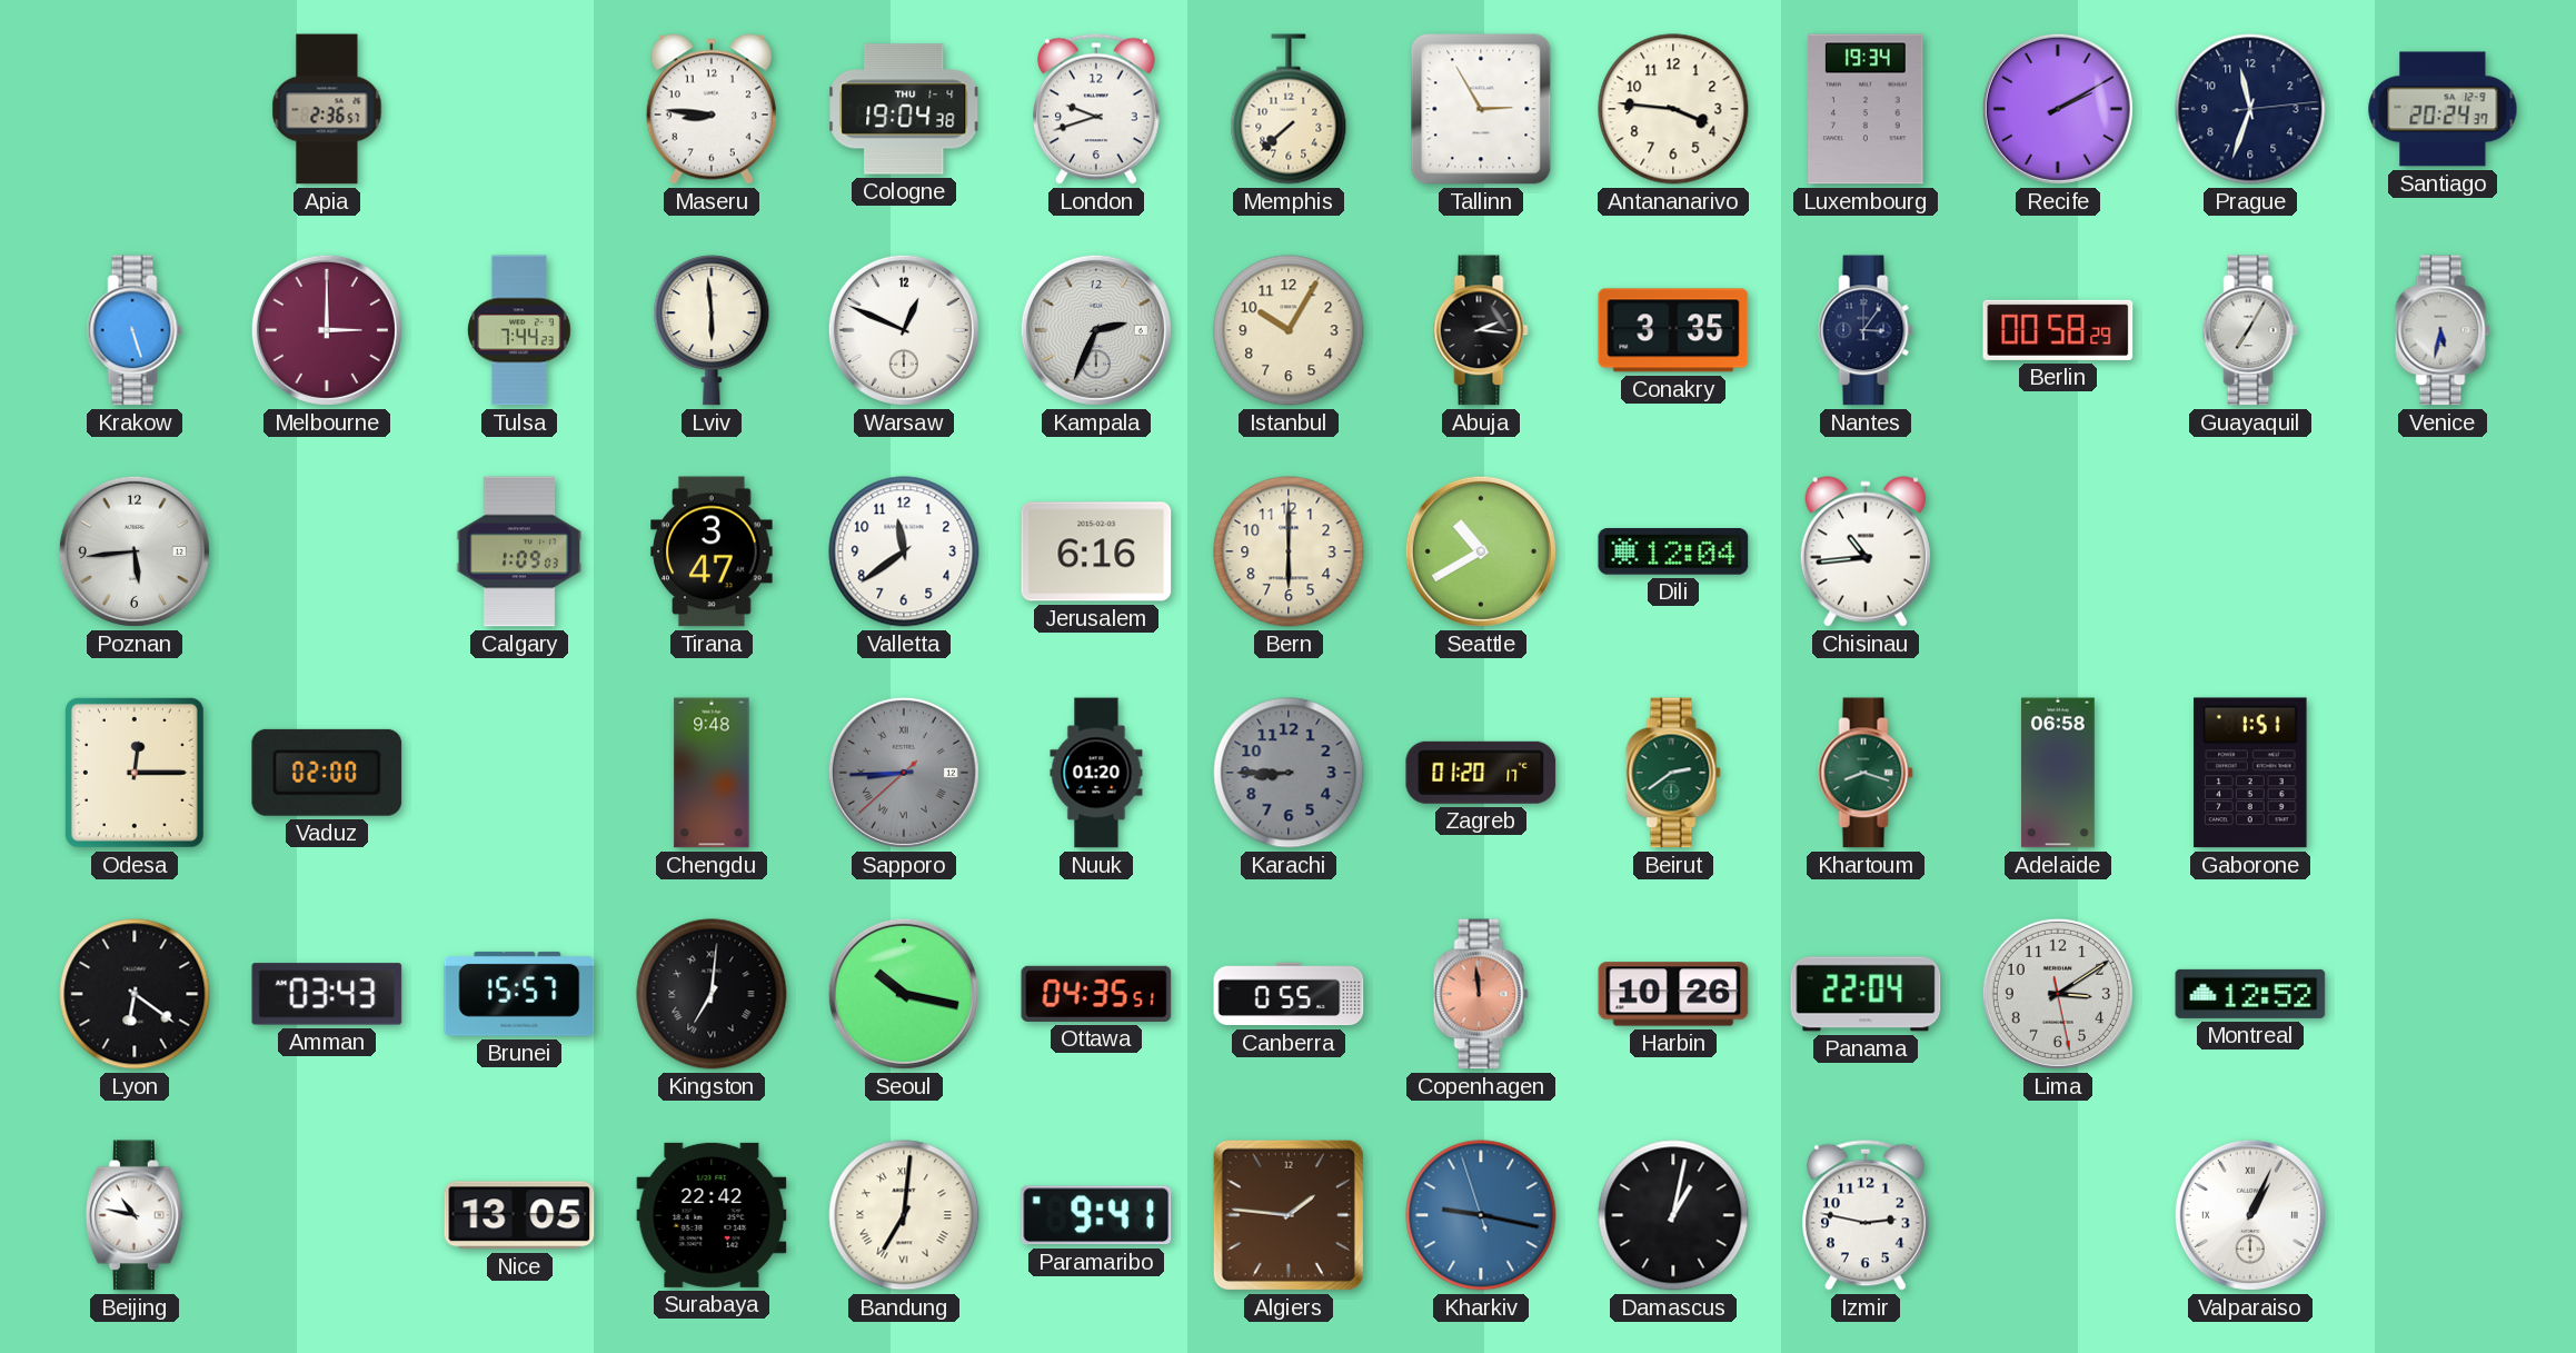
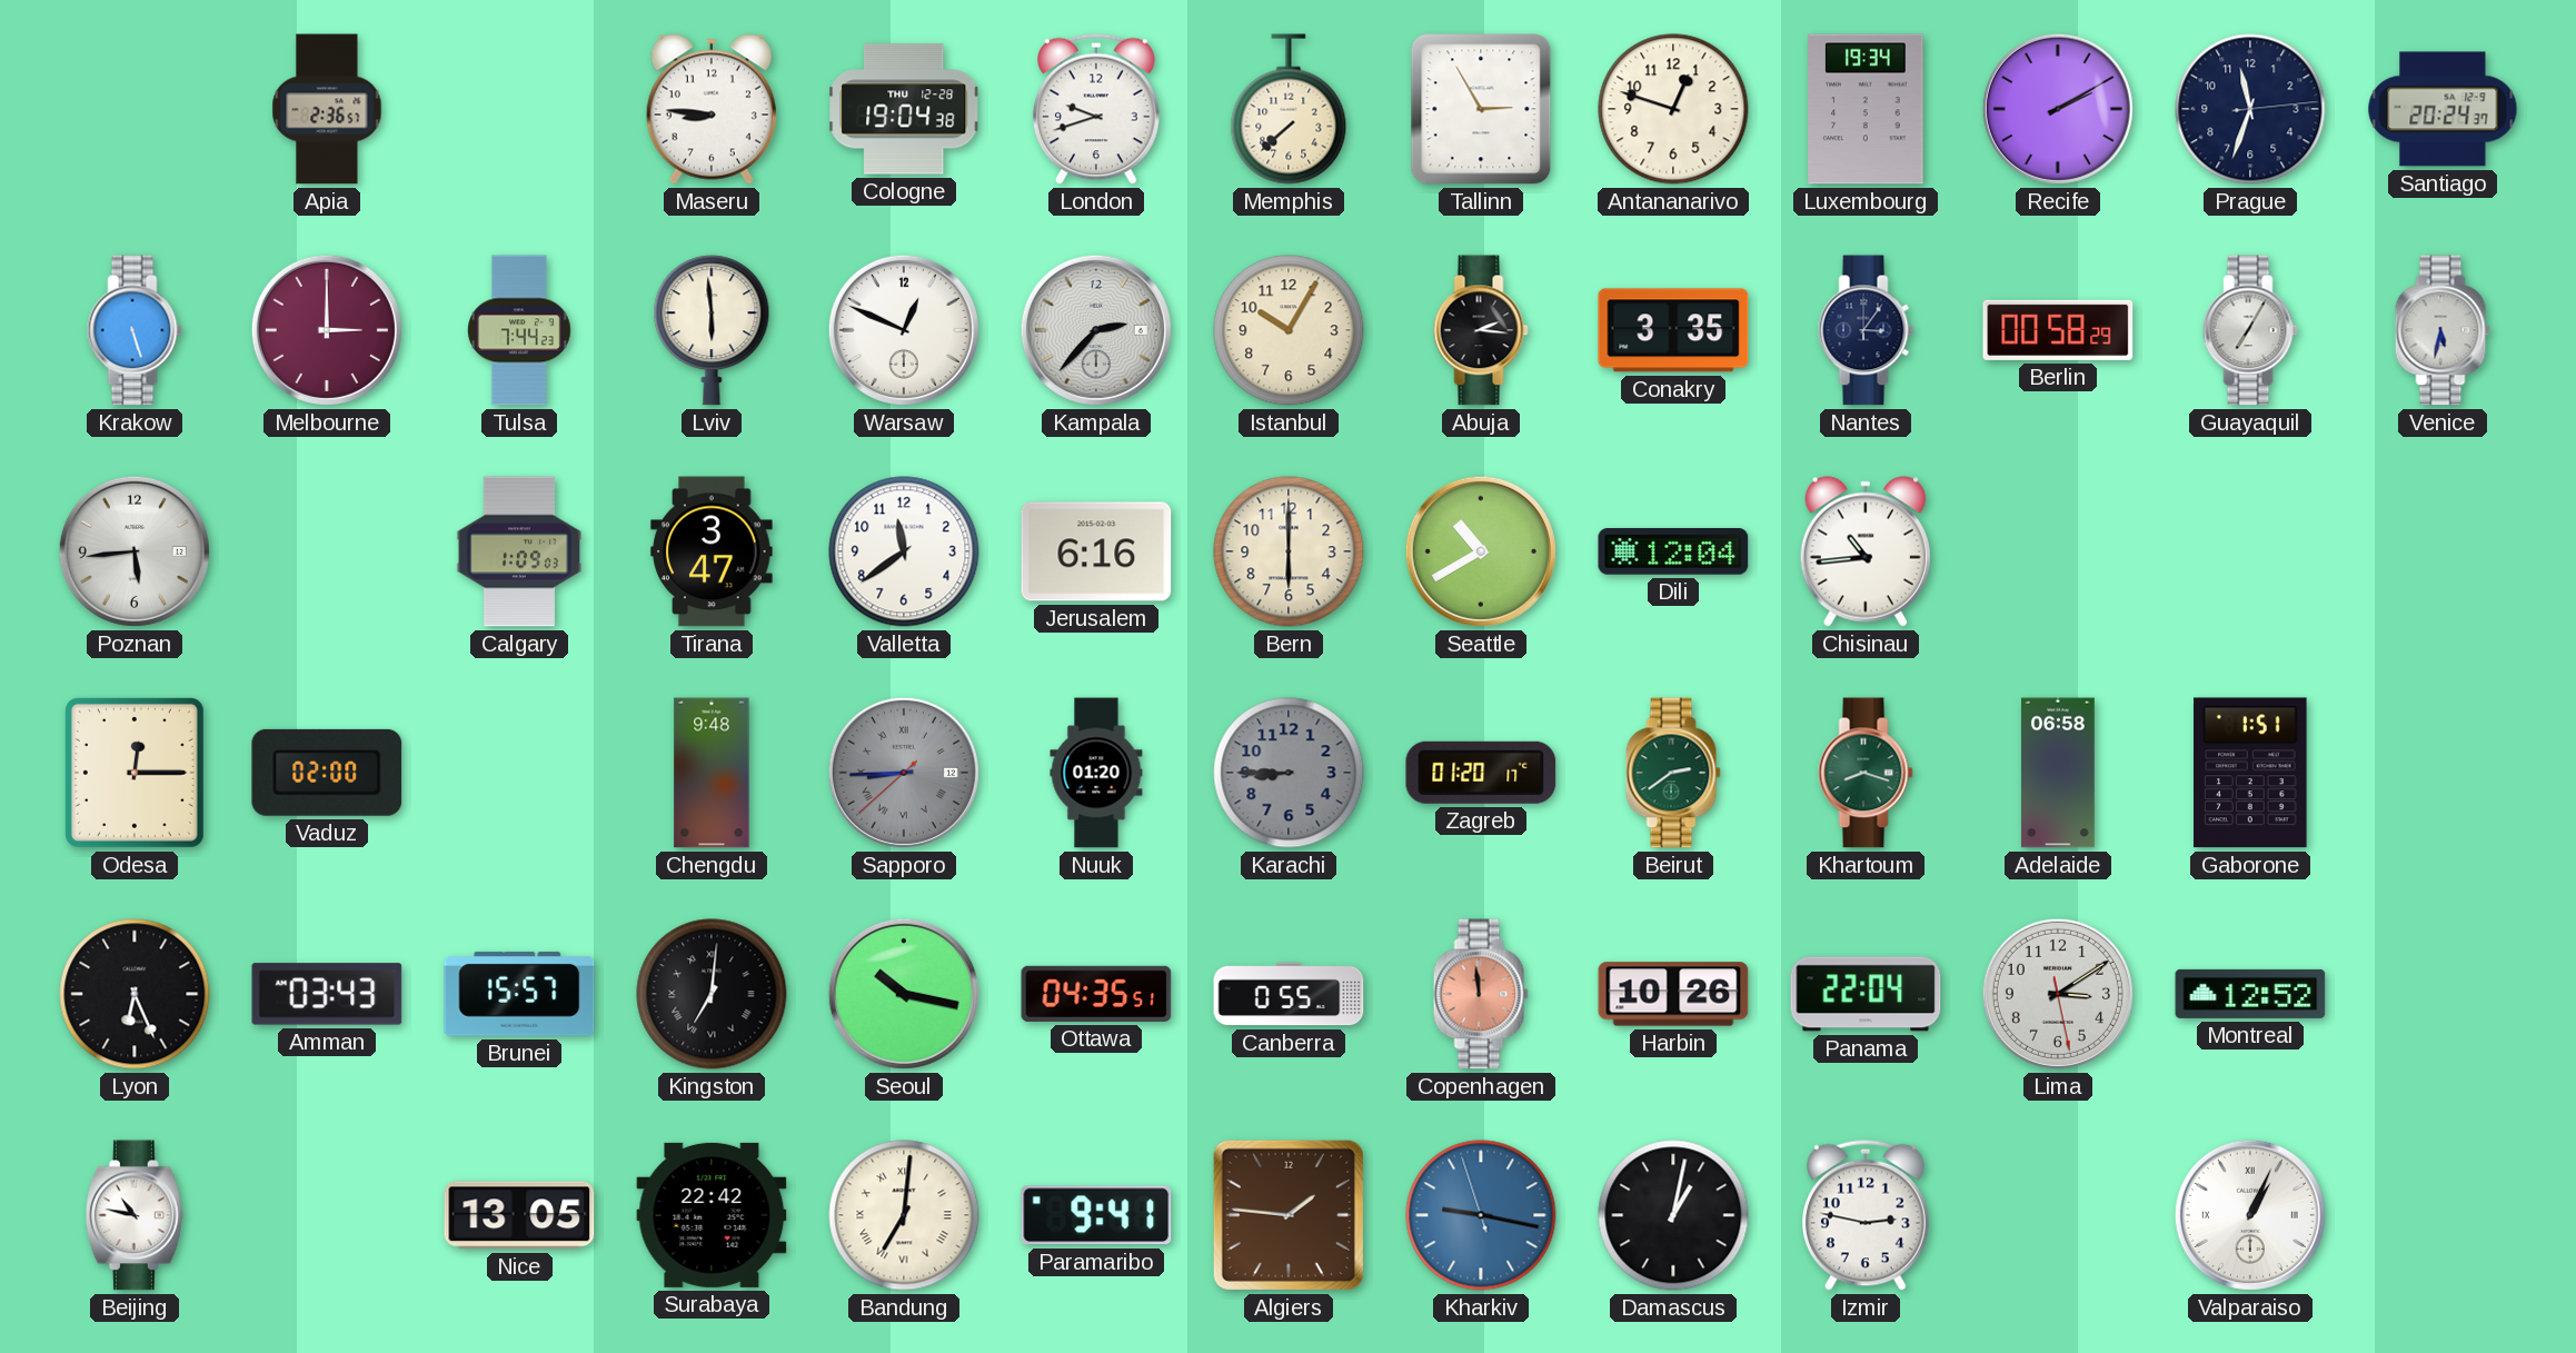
Cologne date: THU 1-4 -> THU 12-28
Antananarivo: 3:46 -> 12:48
Kampala: 2:34 -> 2:37
Lyon: 6:21 -> 6:26
